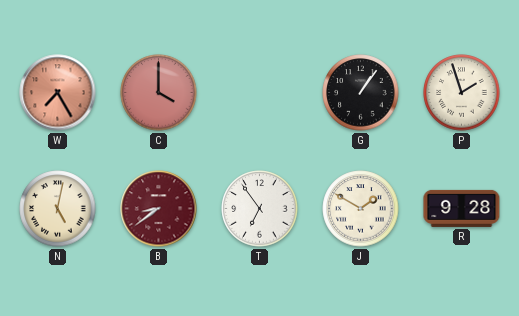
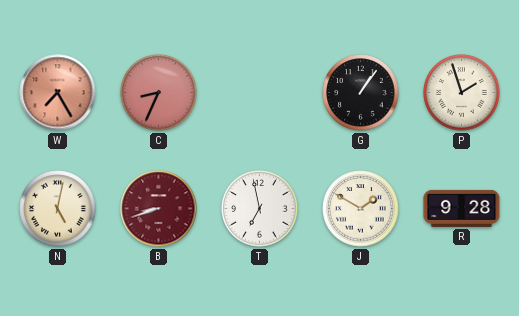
C: 4:00 -> 8:34
B: 8:39 -> 8:42
T: 6:54 -> 6:58
